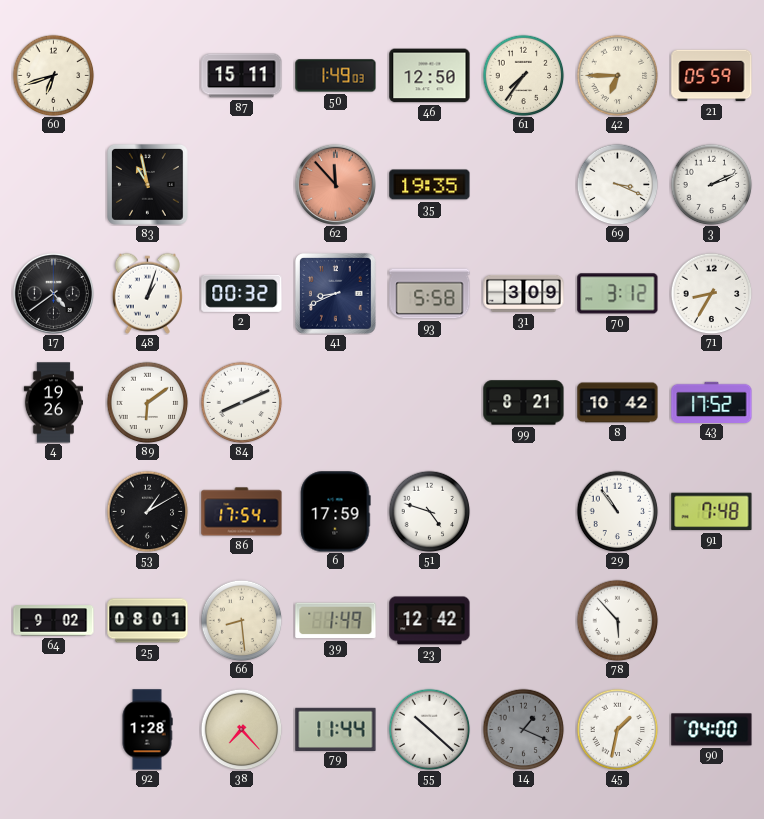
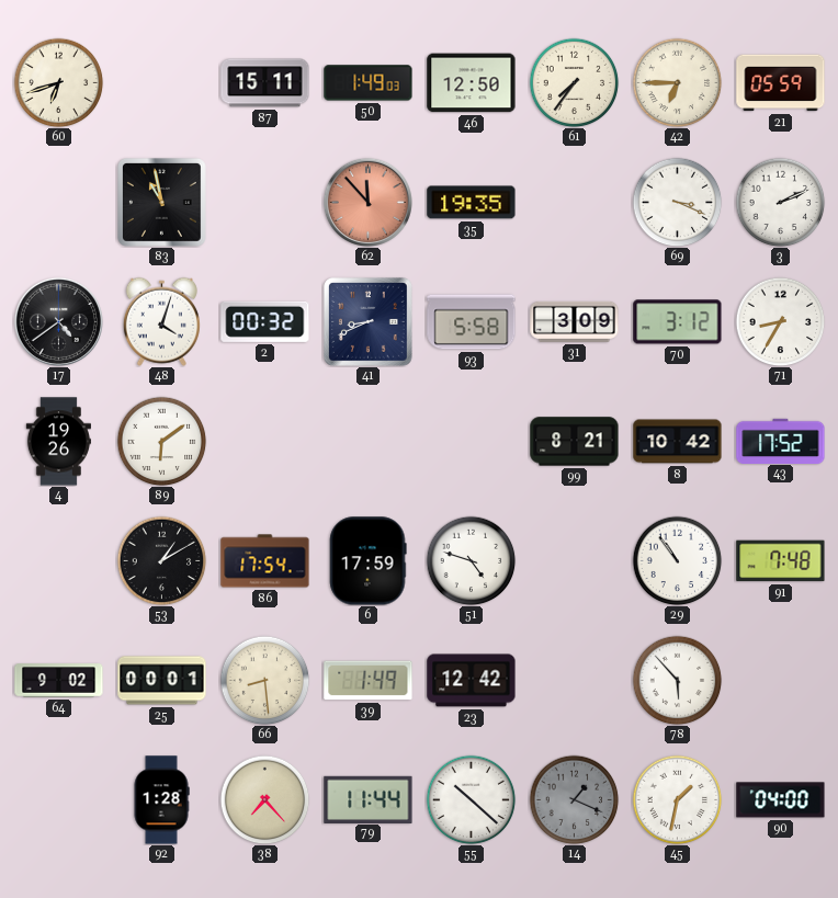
48: 1:03 -> 4:03
84: 8:11 -> none
25: 08:01 -> 00:01
